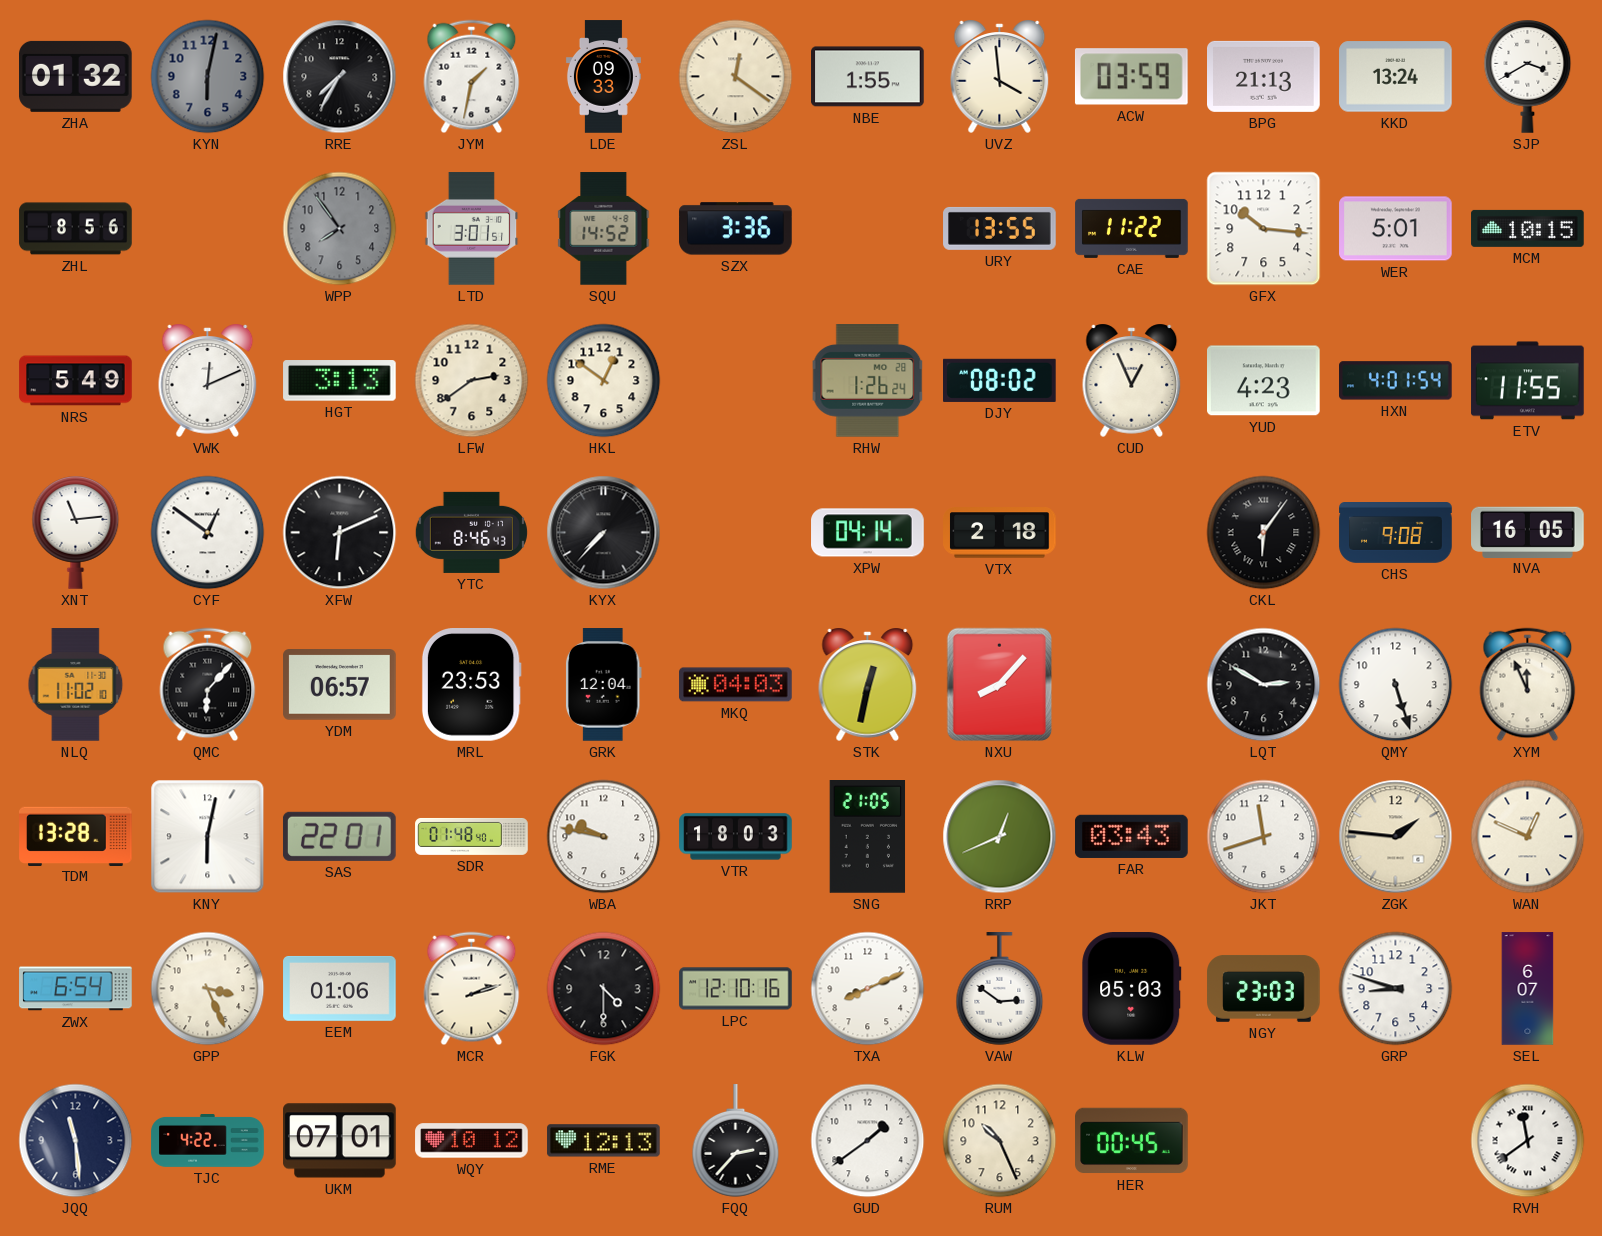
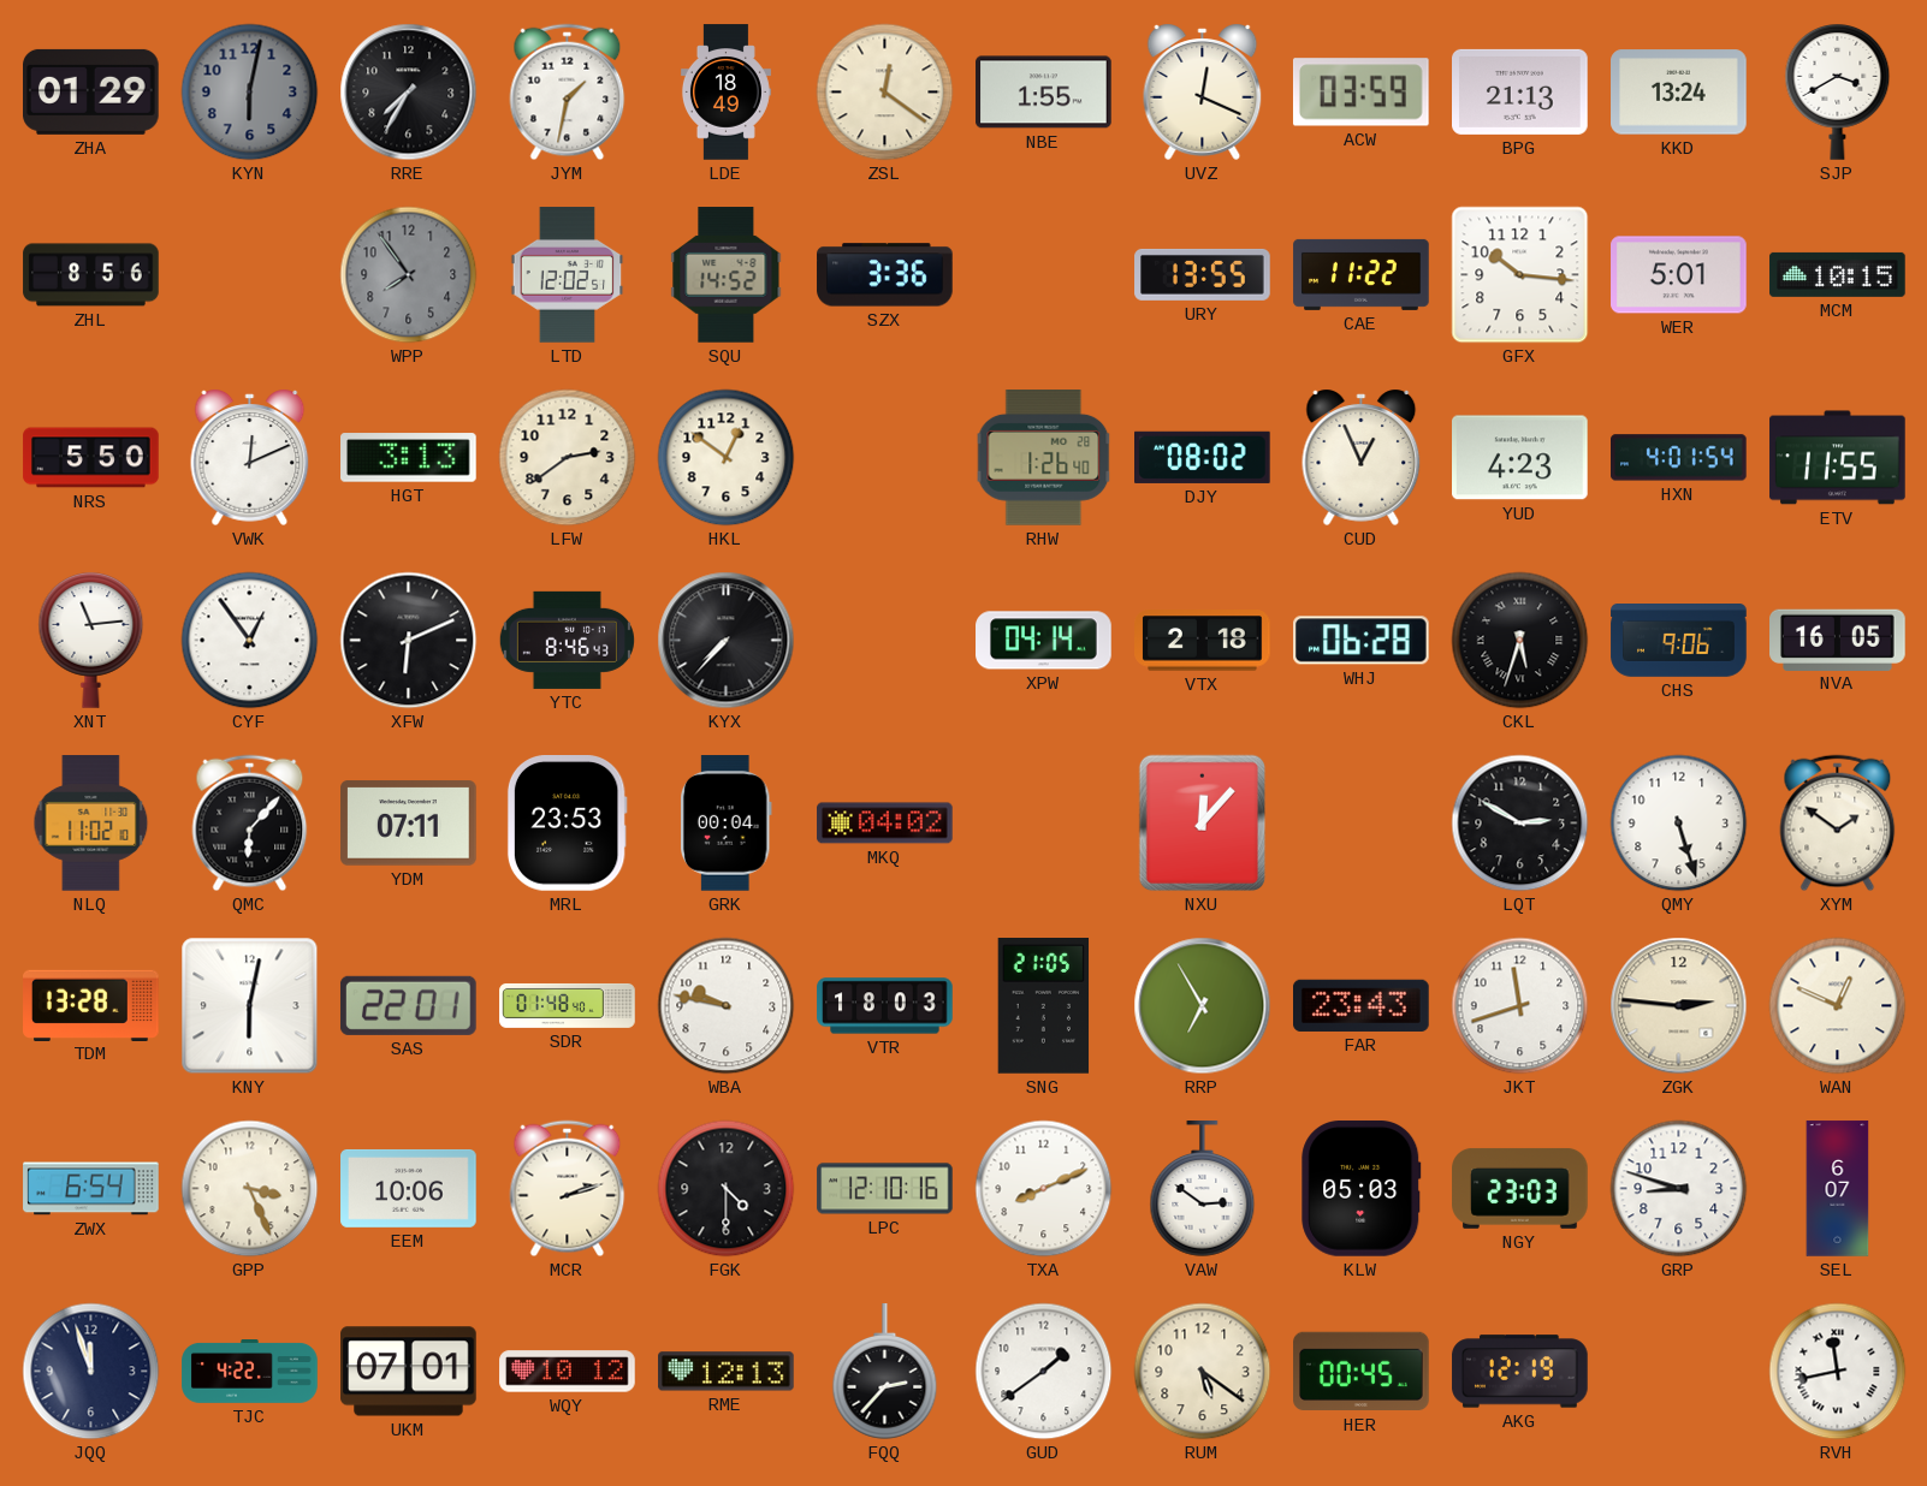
ZHA: 01:32 -> 01:29
LDE: 09:33 -> 18:49
UVZ: 3:59 -> 12:19
LTD: 3:01 -> 12:02
NRS: 5:49 -> 5:50
RHW: 1:26:24 -> 1:26:40
CYF: 12:51 -> 12:54
WHJ: none -> 06:28
CKL: 6:06 -> 5:33
CHS: 9:08 -> 9:06
YDM: 06:57 -> 07:11
GRK: 12:04 -> 00:04
MKQ: 04:03 -> 04:02
STK: 12:32 -> none
NXU: 8:07 -> 12:07
XYM: 11:56 -> 1:51
RRP: 12:41 -> 6:55
FAR: 03:43 -> 23:43
ZGK: 1:46 -> 2:46
EEM: 01:06 -> 10:06
JQQ: 11:29 -> 11:57
RUM: 10:26 -> 5:21
AKG: none -> 12:19
RVH: 11:39 -> 11:43
